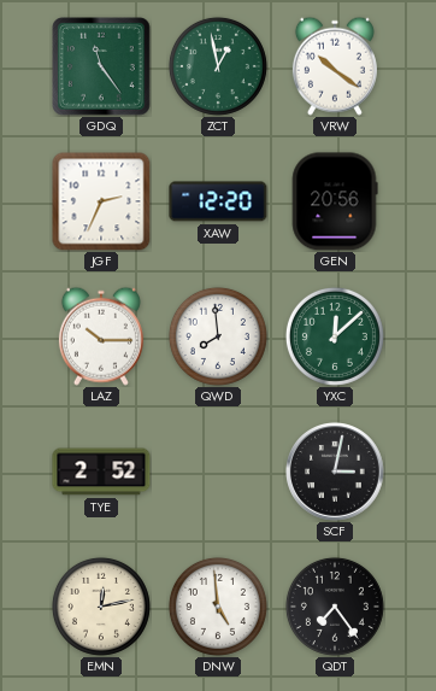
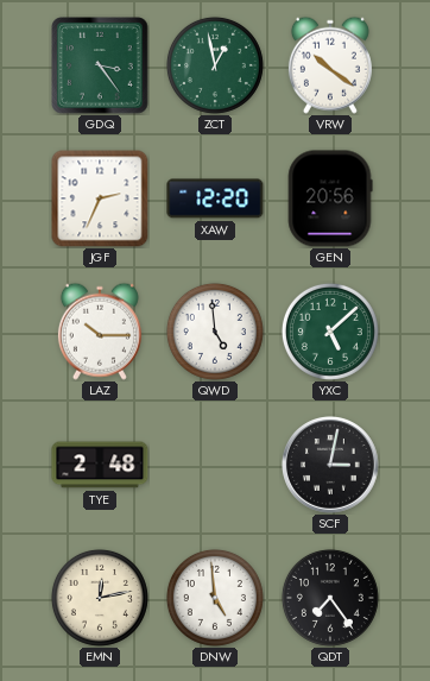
GDQ: 11:24 -> 3:24
QWD: 7:59 -> 4:59
YXC: 12:08 -> 5:08
TYE: 2:52 -> 2:48
